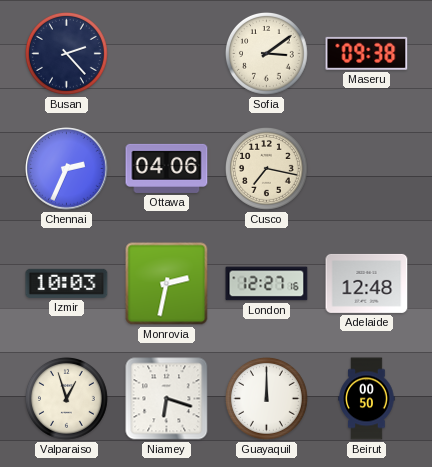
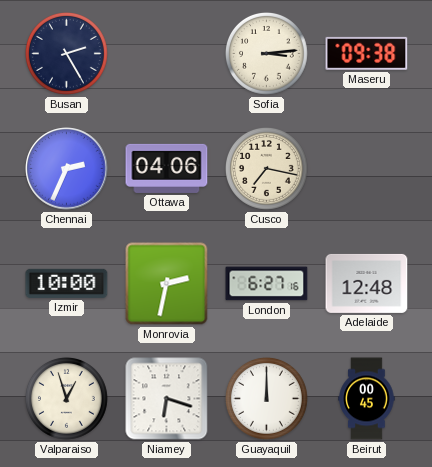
Busan: 2:23 -> 2:25
Sofia: 3:09 -> 3:14
Izmir: 10:03 -> 10:00
London: 12:27 -> 6:27
Beirut: 00:50 -> 00:45
